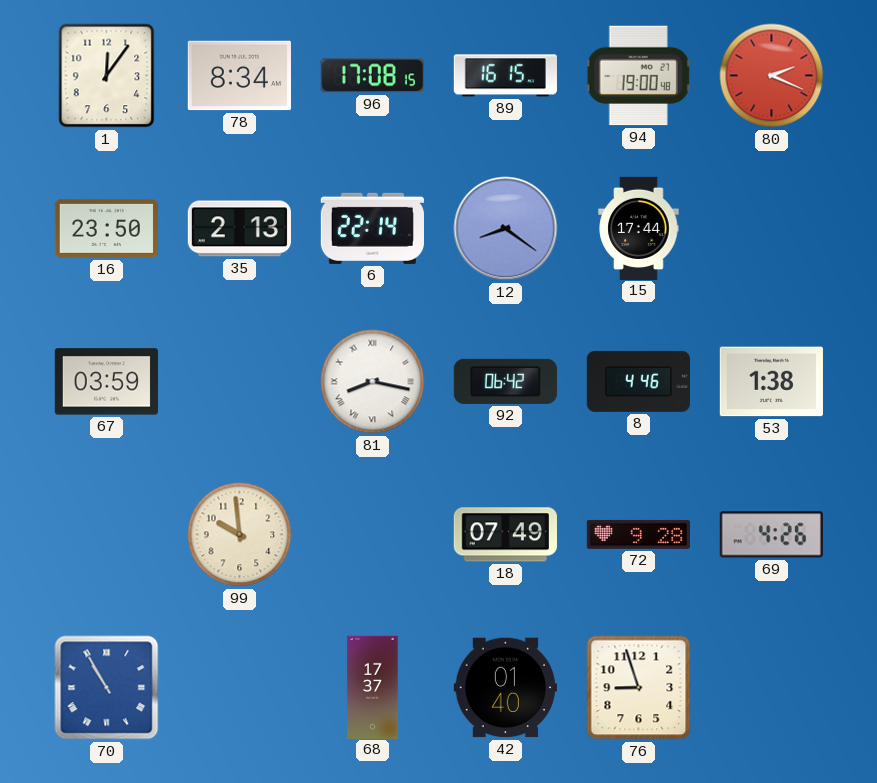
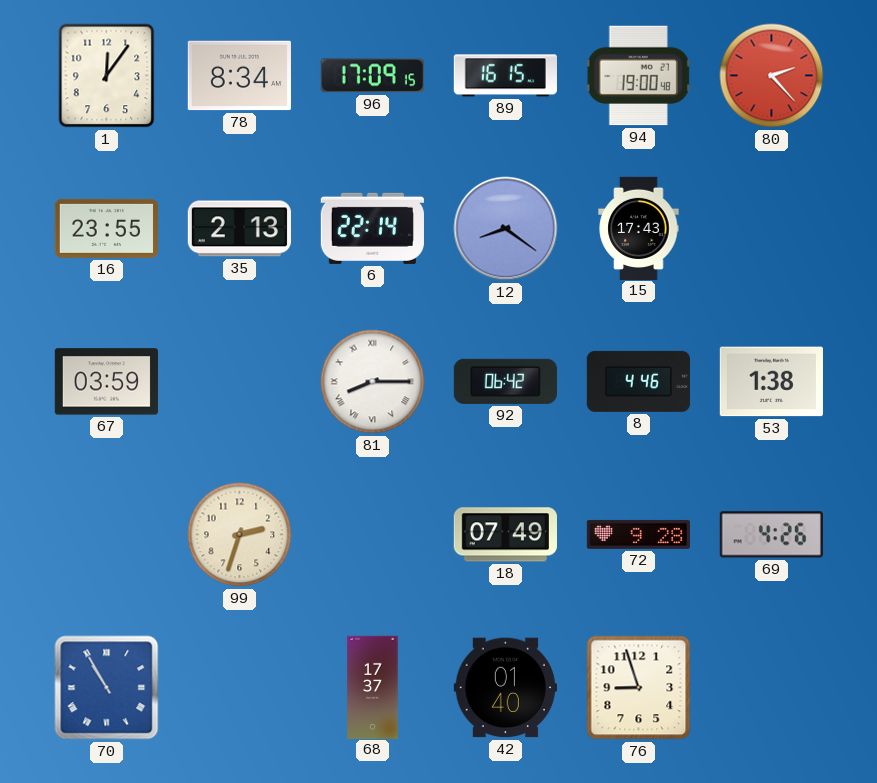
96: 17:08 -> 17:09
80: 2:19 -> 2:23
16: 23:50 -> 23:55
15: 17:44 -> 17:43
81: 8:17 -> 8:15
99: 9:59 -> 2:33
